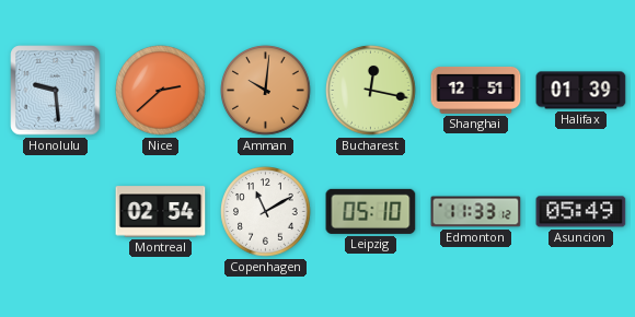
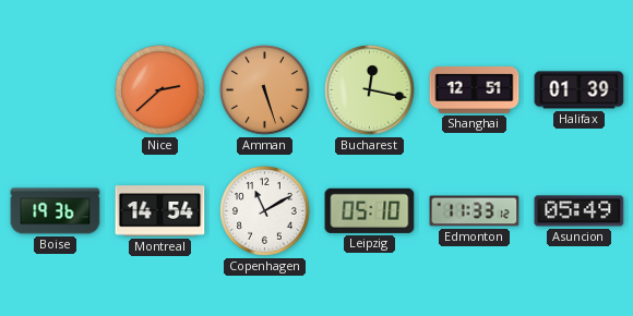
Honolulu: 9:29 -> none
Amman: 10:01 -> 5:27
Boise: none -> 19:36
Montreal: 02:54 -> 14:54
